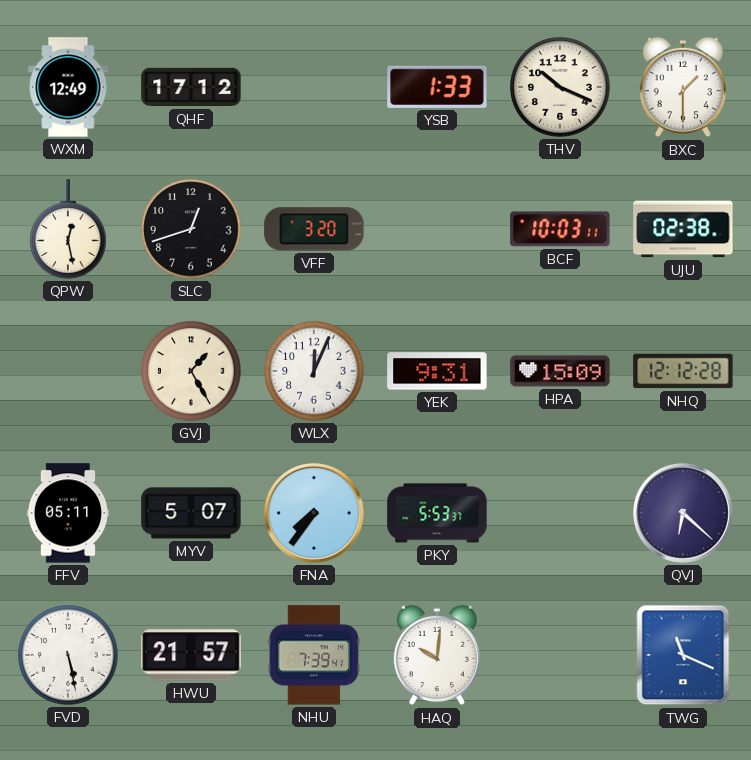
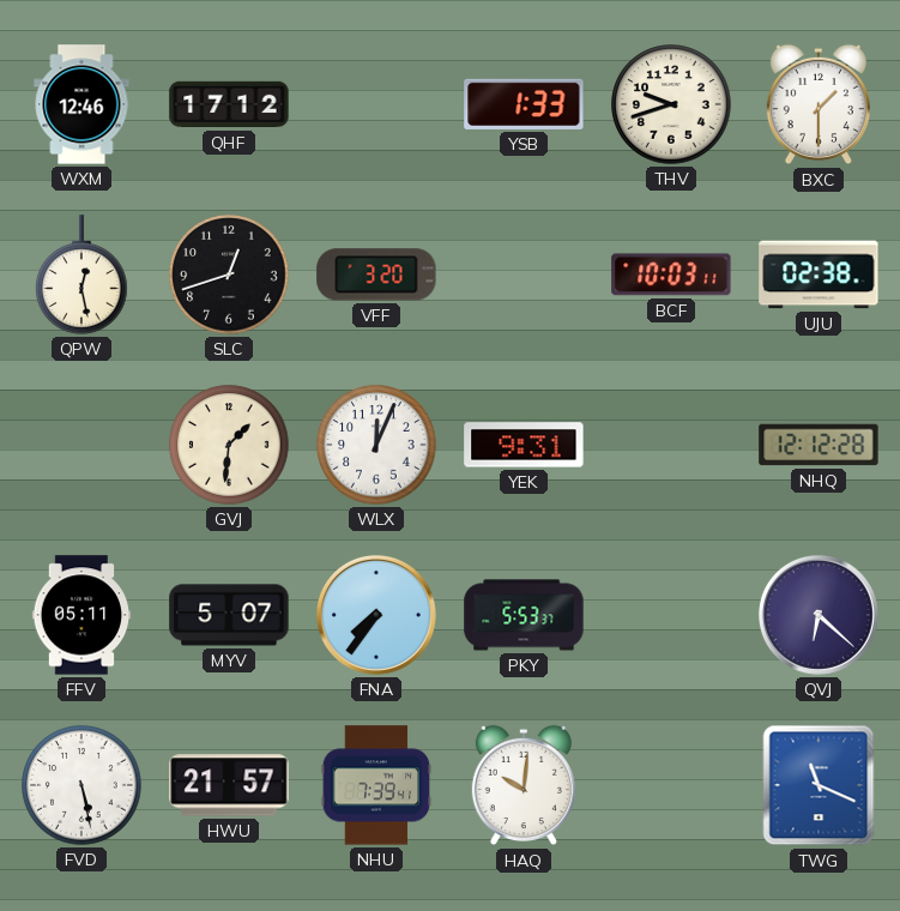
WXM: 12:49 -> 12:46
THV: 10:19 -> 9:42
GVJ: 1:25 -> 1:31
HPA: 15:09 -> none
